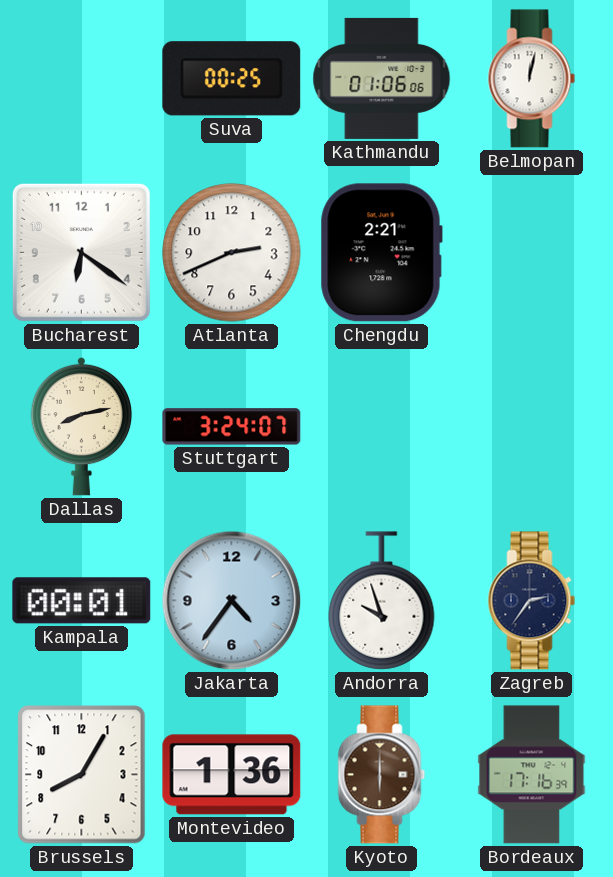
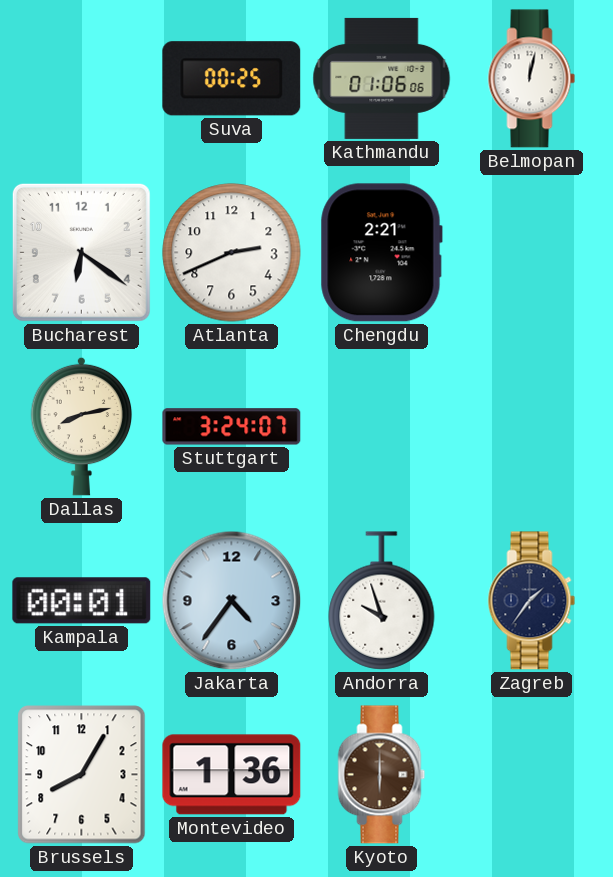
Zagreb: 2:36 -> 1:36
Bordeaux: 17:16 -> none
